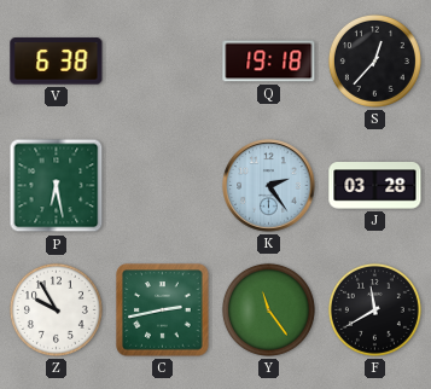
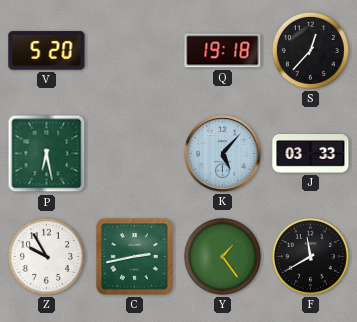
V: 6:38 -> 5:20
K: 2:24 -> 5:07
J: 03:28 -> 03:33
Y: 11:24 -> 1:24
